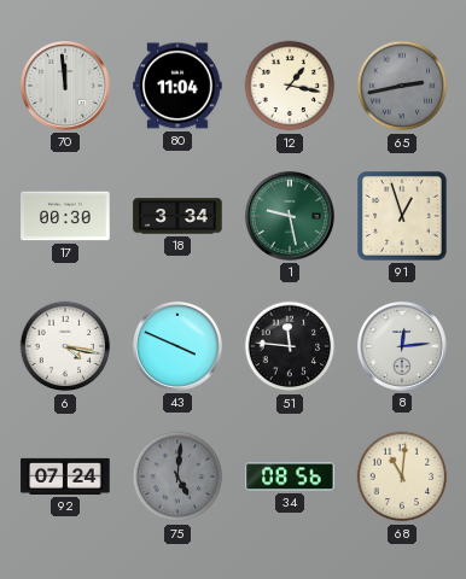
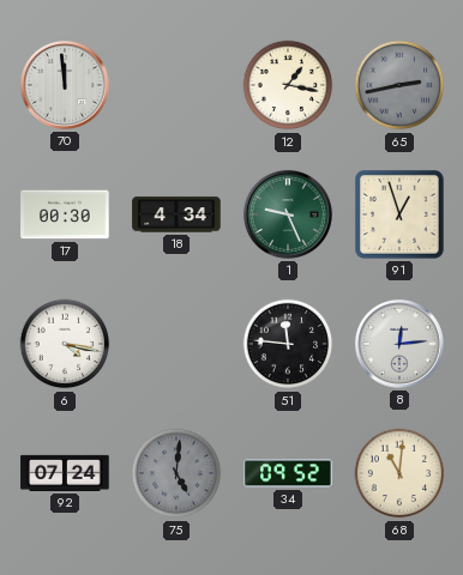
80: 11:04 -> none
18: 3:34 -> 4:34
1: 9:28 -> 9:26
43: 3:49 -> none
34: 08:56 -> 09:52
